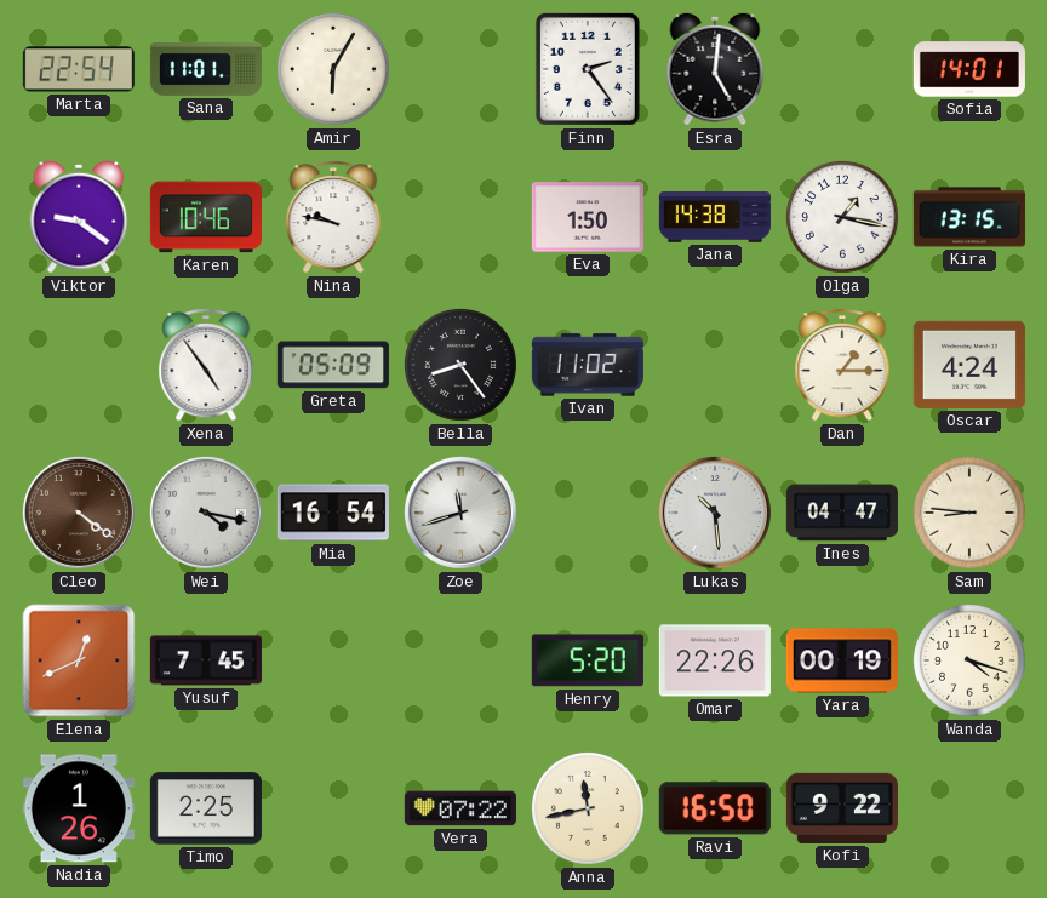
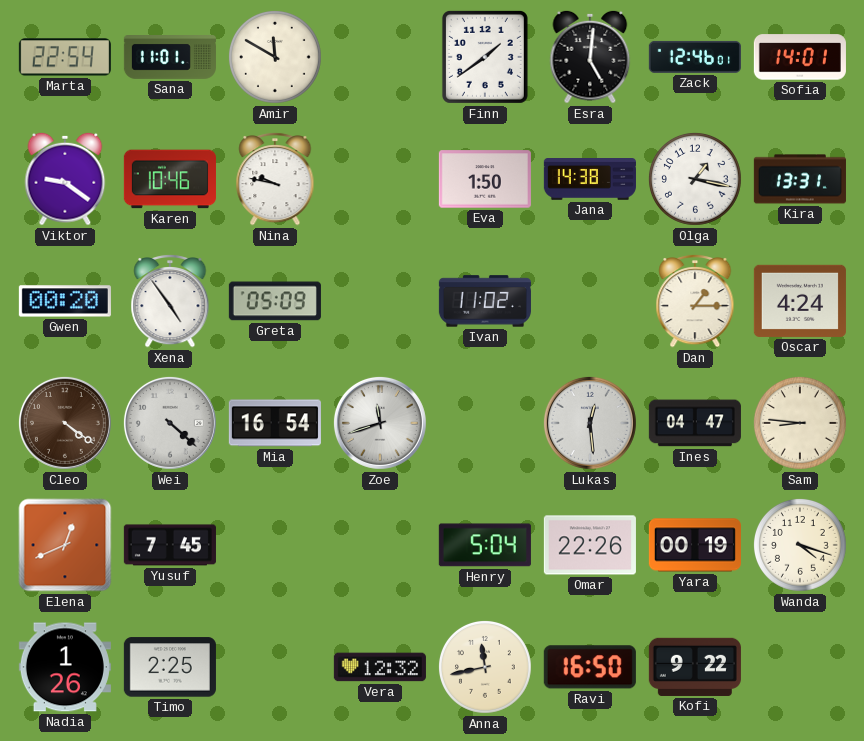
Amir: 6:05 -> 11:50
Finn: 2:24 -> 1:39
Zack: none -> 12:46
Kira: 13:15 -> 13:31
Gwen: none -> 00:20
Bella: 8:24 -> none
Wei: 4:17 -> 4:22
Lukas: 10:29 -> 12:29
Henry: 5:20 -> 5:04
Vera: 07:22 -> 12:32
